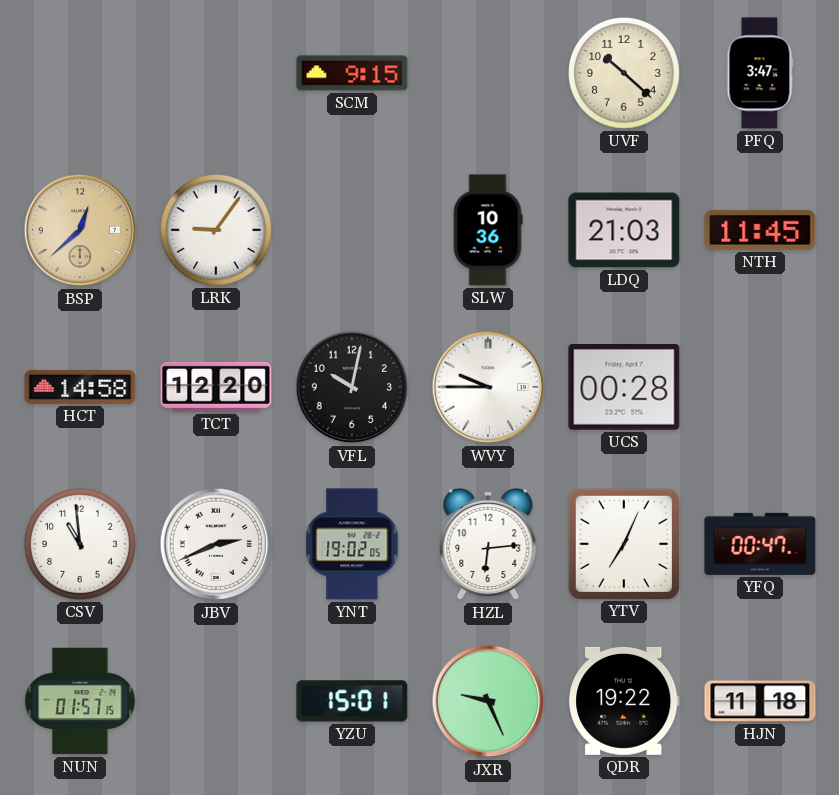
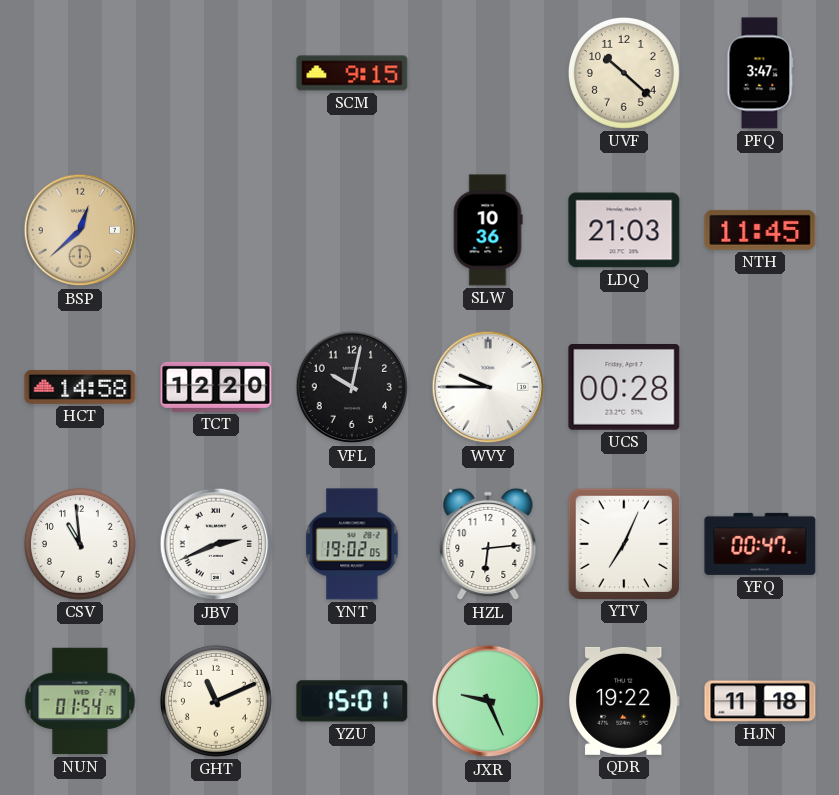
LRK: 9:06 -> none
NUN: 01:57 -> 01:54
GHT: none -> 11:11
